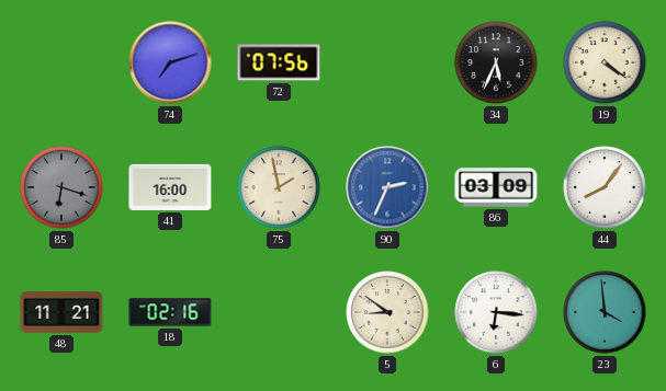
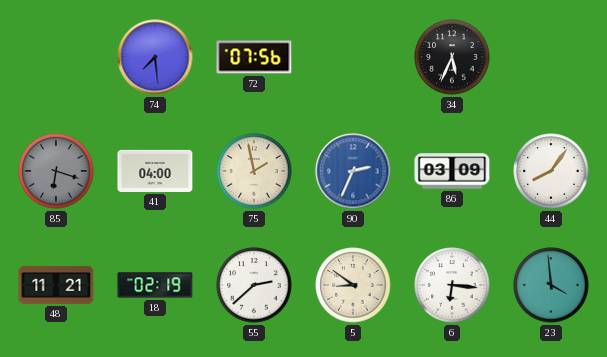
74: 7:12 -> 7:29
19: 4:21 -> none
41: 16:00 -> 04:00
18: 02:16 -> 02:19
55: none -> 2:38
